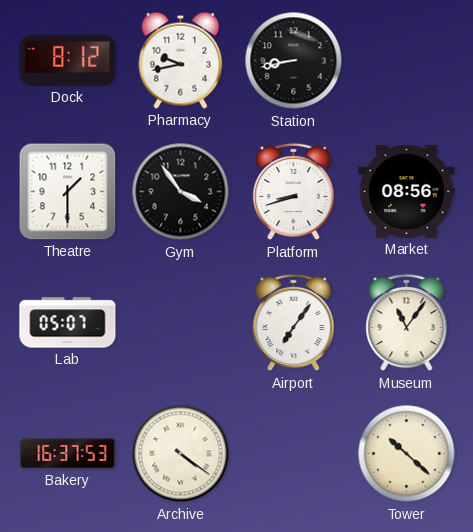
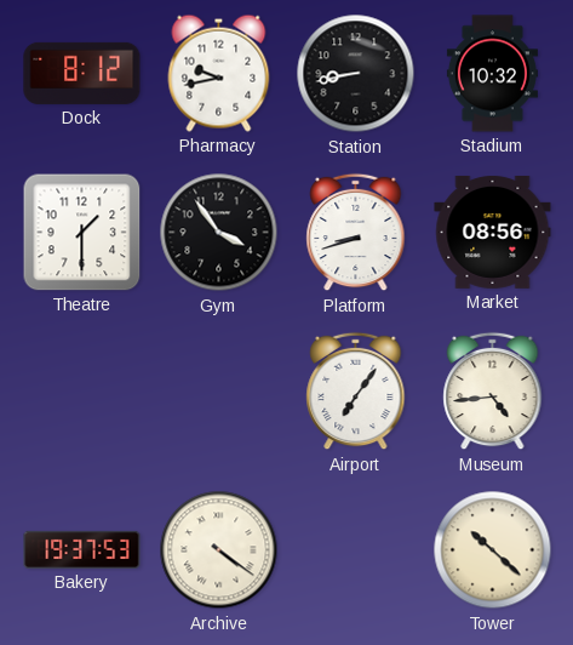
Stadium: none -> 10:32
Lab: 05:07 -> none
Museum: 11:06 -> 4:44
Bakery: 16:37 -> 19:37
